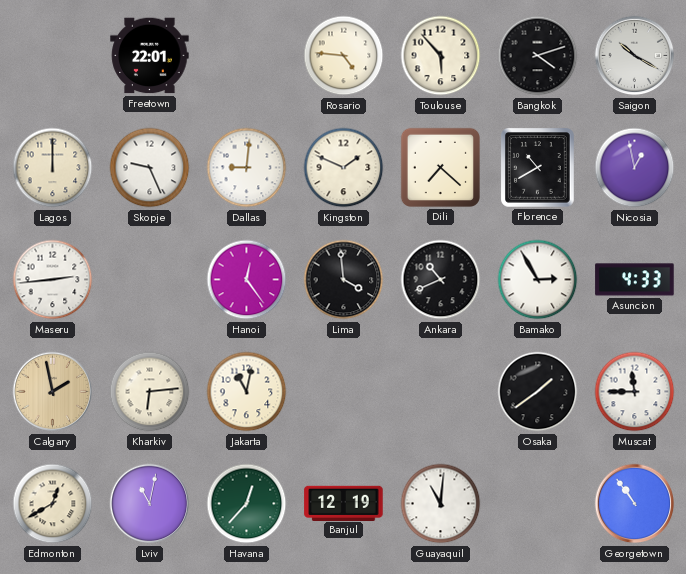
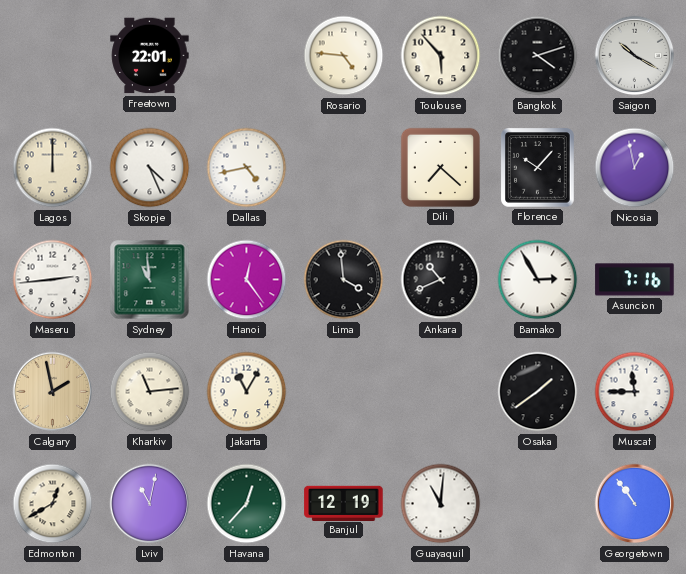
Skopje: 9:26 -> 4:26
Dallas: 9:01 -> 4:43
Kingston: 1:49 -> none
Florence: 10:40 -> 10:07
Sydney: none -> 10:59
Asuncion: 4:33 -> 7:16
Kharkiv: 6:14 -> 11:14
Jakarta: 11:02 -> 11:05
